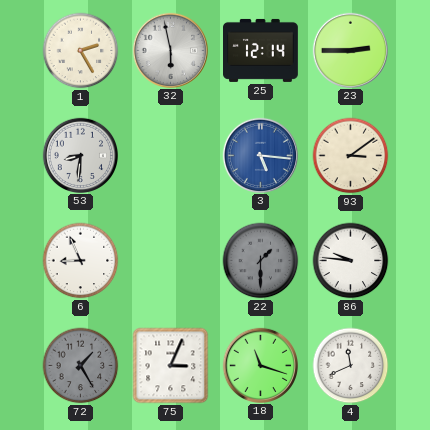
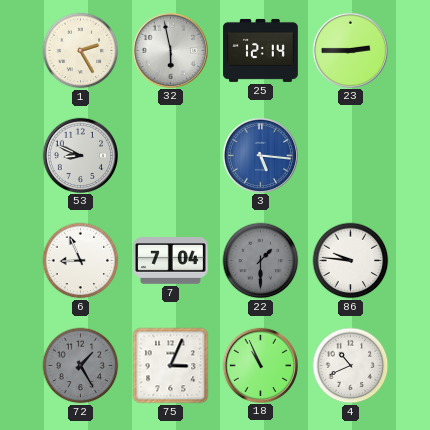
53: 8:31 -> 8:49
93: 3:09 -> none
7: none -> 7:04
18: 11:18 -> 10:56
4: 11:41 -> 10:41
